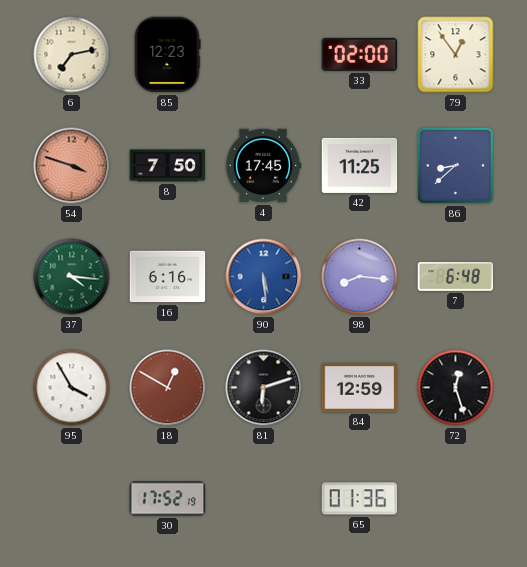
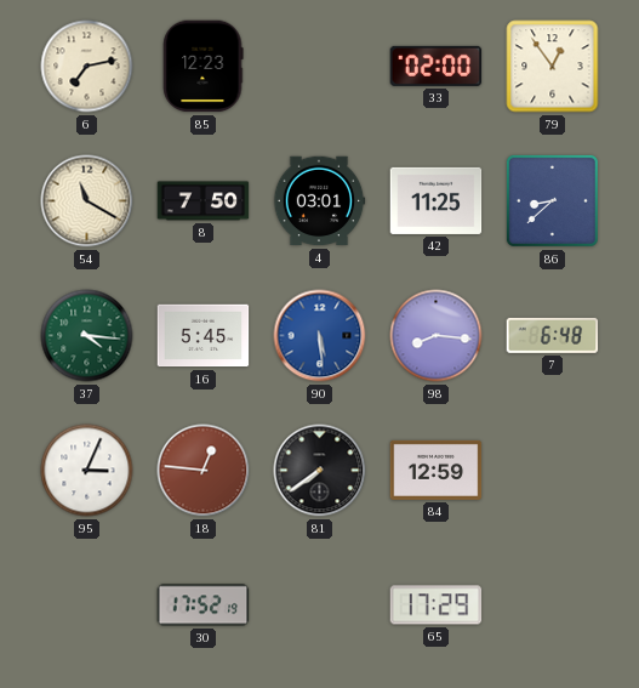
54: 3:48 -> 11:20
54 dial: salmon -> cream
4: 17:45 -> 03:01
16: 6:16 -> 5:45
95: 3:55 -> 3:04
18: 12:50 -> 12:46
81: 6:12 -> 7:39
72: 12:27 -> none
65: 01:36 -> 17:29
